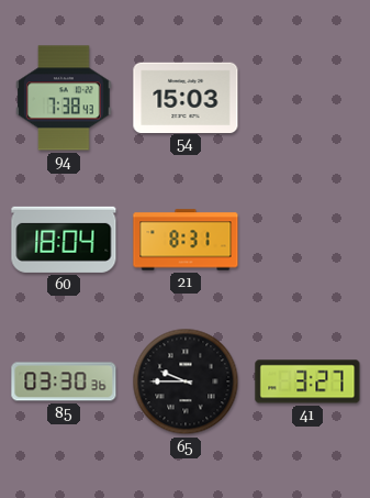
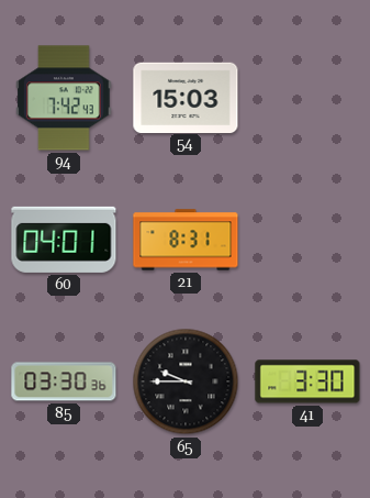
94: 7:38 -> 7:42
60: 18:04 -> 04:01
41: 3:27 -> 3:30
